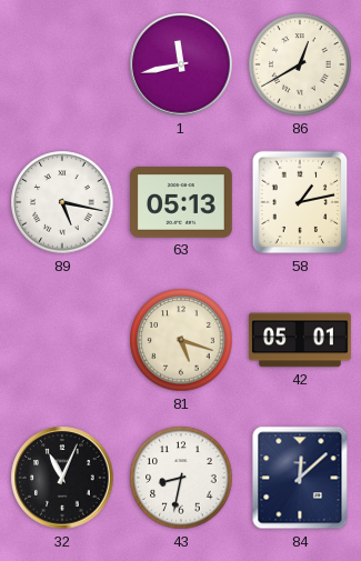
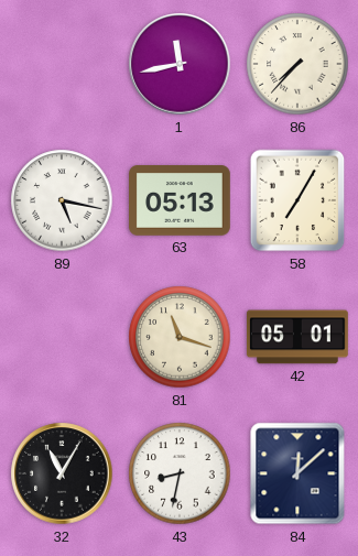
86: 12:40 -> 7:37
58: 1:13 -> 7:05
81: 5:18 -> 11:18
32: 11:04 -> 11:05
